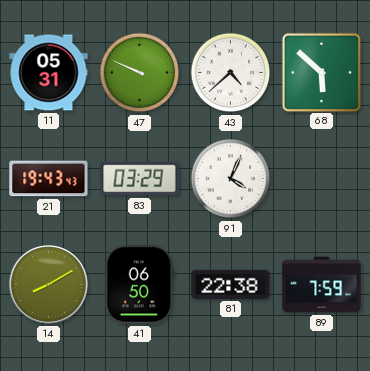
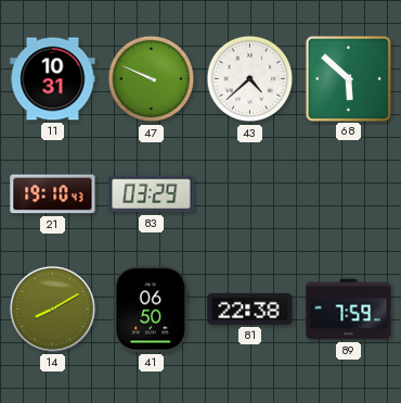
11: 05:31 -> 10:31
21: 19:43 -> 19:10
91: 4:04 -> none
